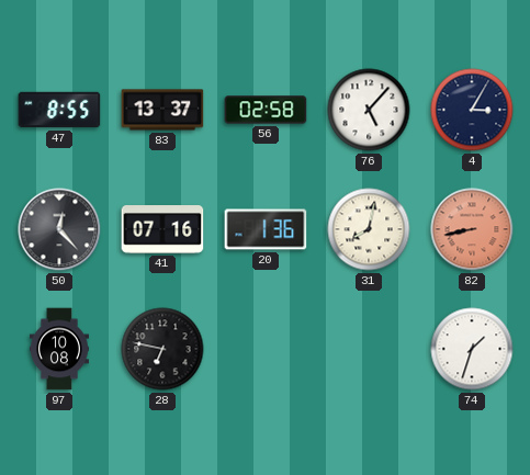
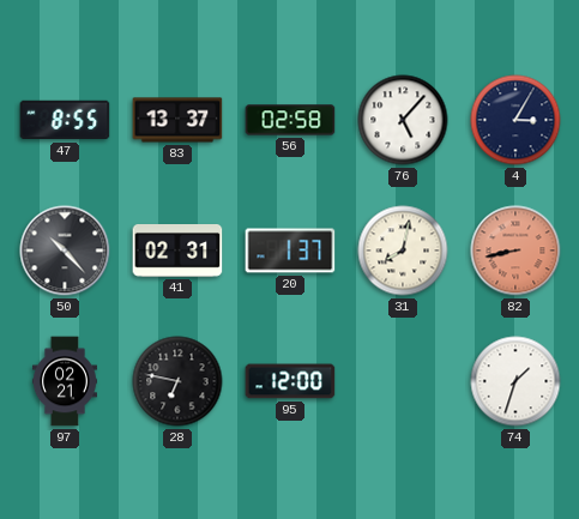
50: 12:23 -> 10:23
41: 07:16 -> 02:31
20: 1:36 -> 1:37
97: 10:08 -> 02:21
95: none -> 12:00
